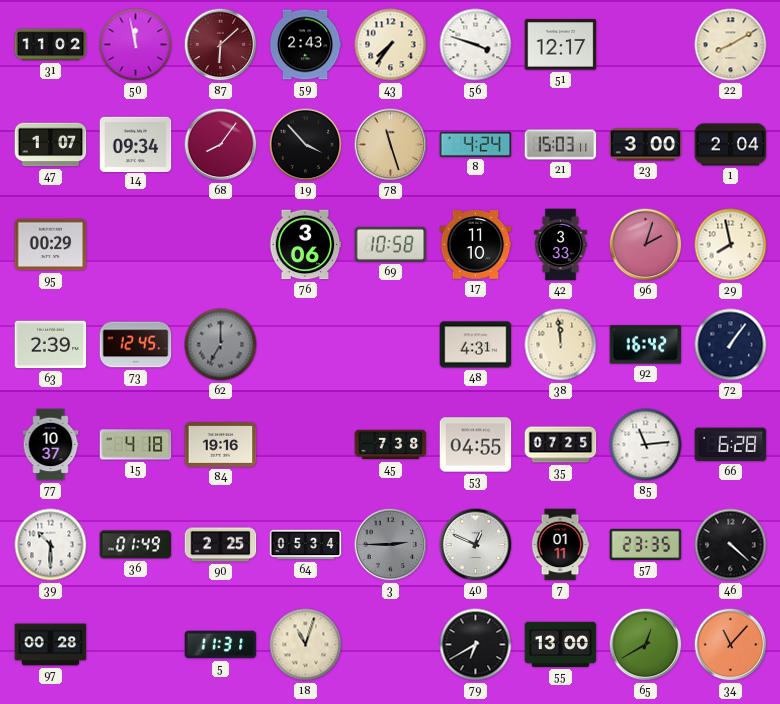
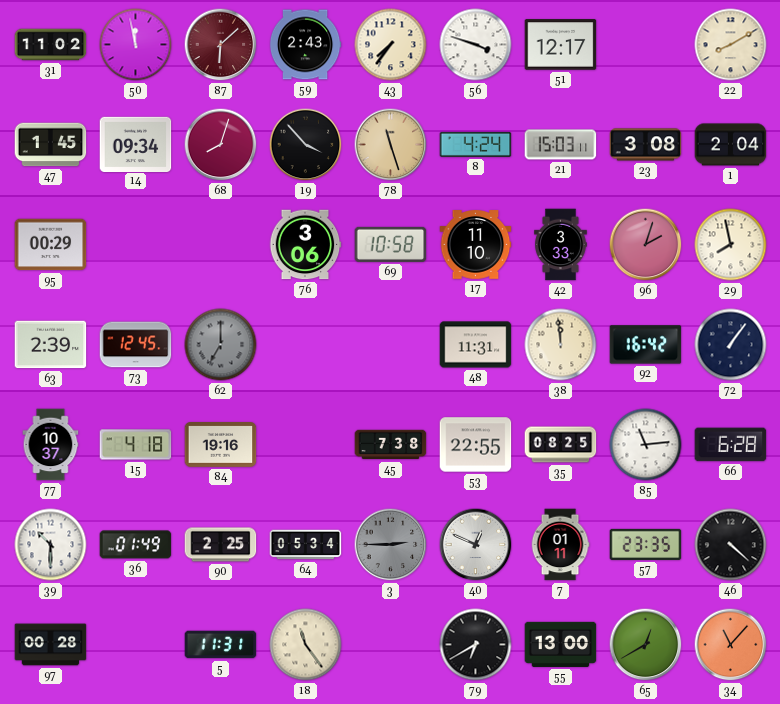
47: 1:07 -> 1:45
68: 8:06 -> 8:03
23: 3:00 -> 3:08
48: 4:31 -> 11:31
53: 04:55 -> 22:55
35: 07:25 -> 08:25
18: 11:03 -> 11:24
